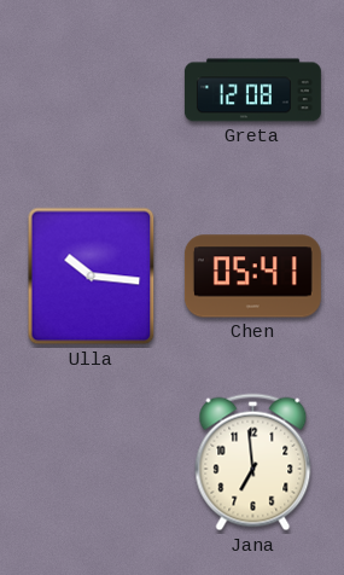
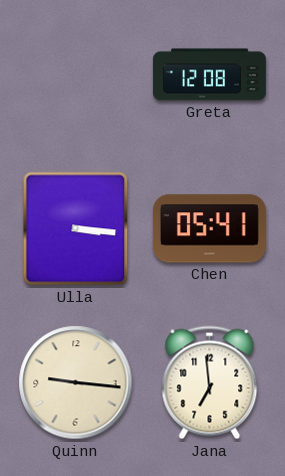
Ulla: 10:16 -> 3:16
Quinn: none -> 9:16
